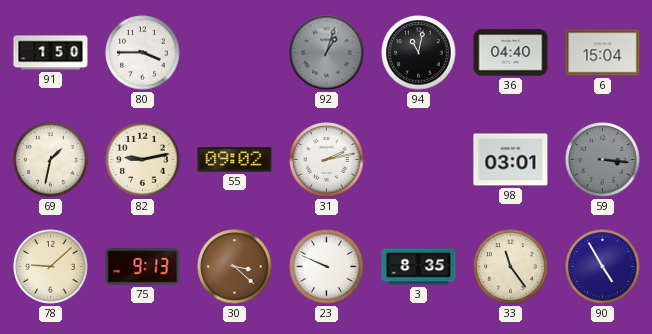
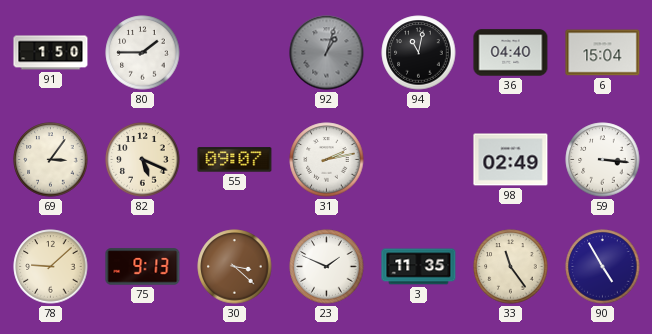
80: 3:45 -> 1:45
69: 1:32 -> 3:06
82: 9:13 -> 5:19
55: 09:02 -> 09:07
98: 03:01 -> 02:49
59 dial: grey -> white
23: 9:49 -> 1:49
3: 8:35 -> 11:35
